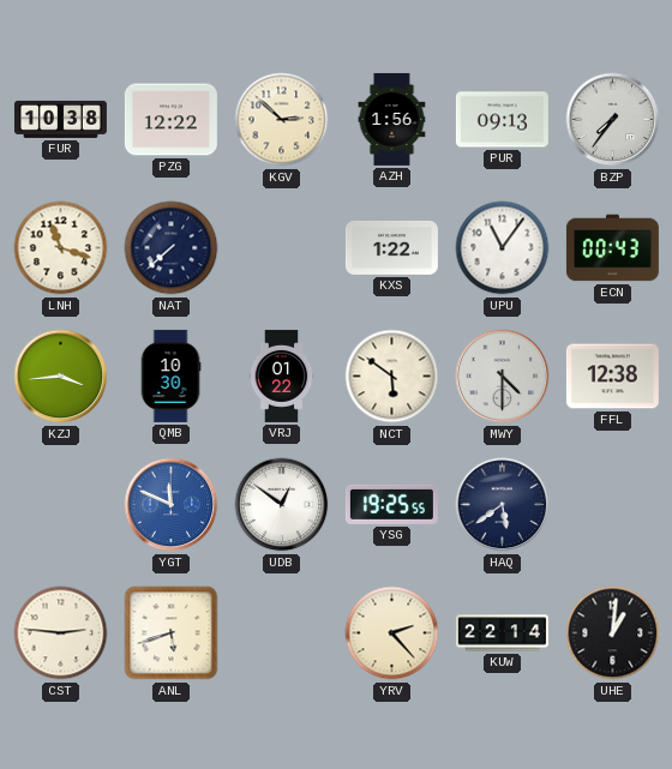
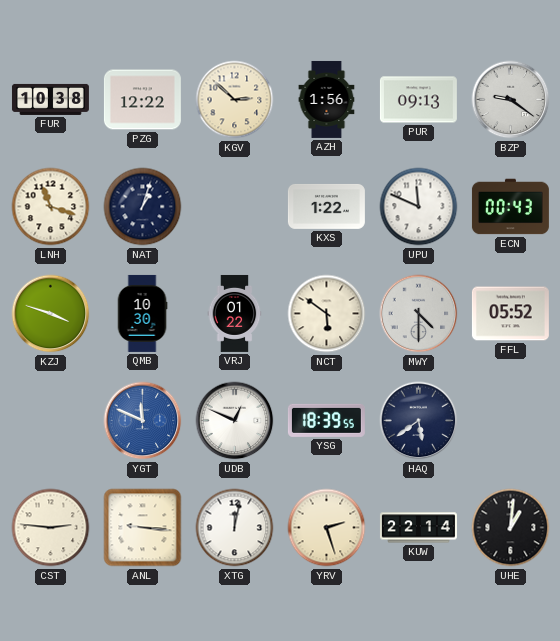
BZP: 7:36 -> 9:21
NAT: 7:38 -> 1:03
UPU: 11:06 -> 11:49
KZJ: 3:44 -> 3:48
FFL: 12:38 -> 05:52
UDB: 12:51 -> 12:49
YSG: 19:25 -> 18:39
ANL: 5:42 -> 9:16
XTG: none -> 12:02
YRV: 2:23 -> 2:27
